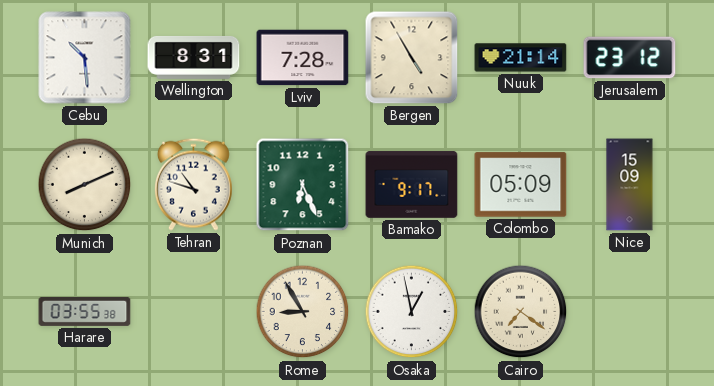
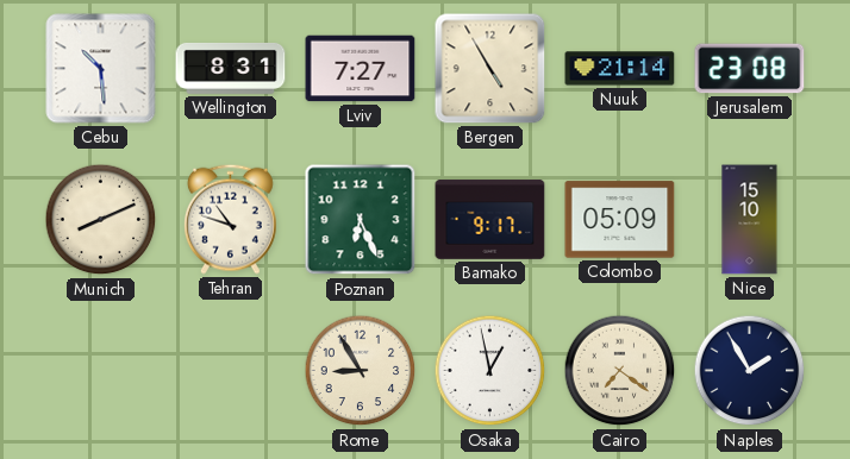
Lviv: 7:28 -> 7:27
Jerusalem: 23:12 -> 23:08
Nice: 15:09 -> 15:10
Harare: 03:55 -> none
Naples: none -> 1:55
